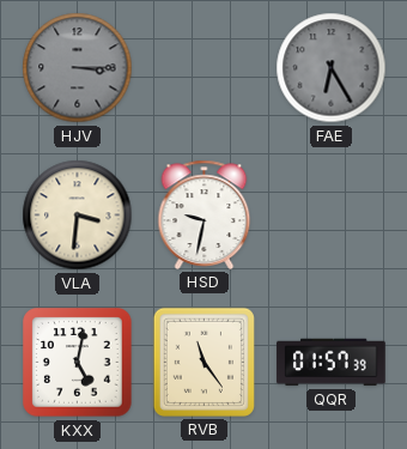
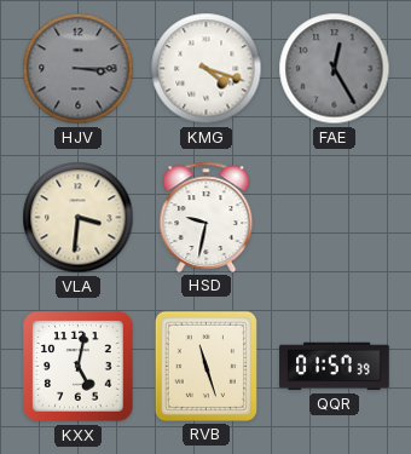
KMG: none -> 4:18
FAE: 6:25 -> 12:25
RVB: 11:24 -> 11:27
